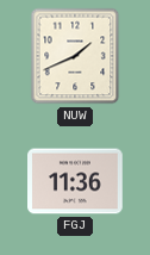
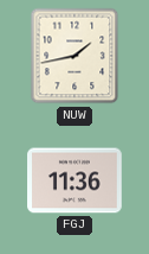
NUW: 1:41 -> 1:43
